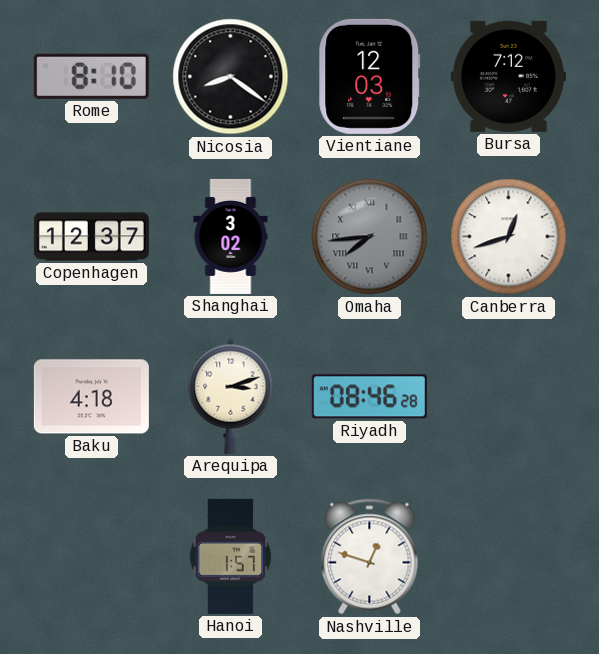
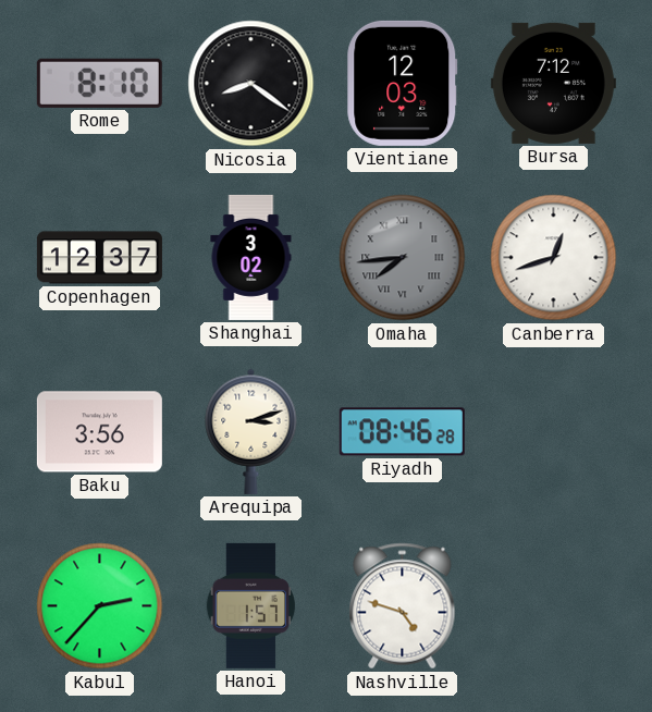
Baku: 4:18 -> 3:56
Kabul: none -> 2:37
Nashville: 12:48 -> 4:48
